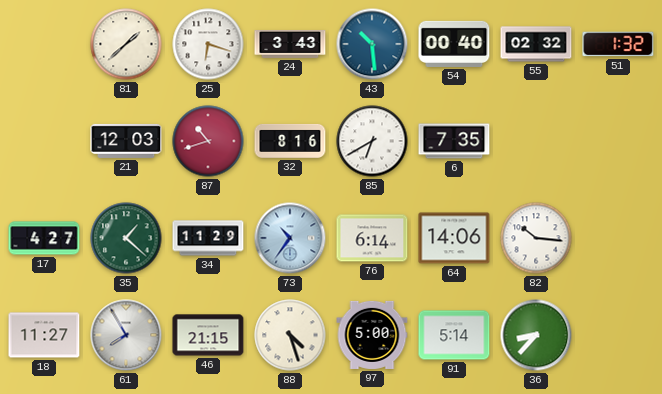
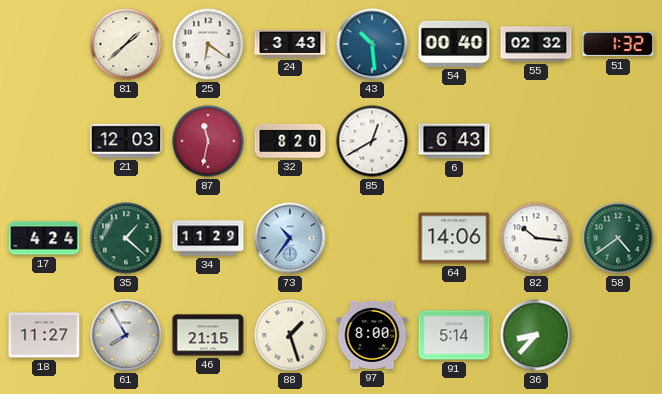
25: 6:18 -> 6:21
87: 10:42 -> 11:32
32: 8:16 -> 8:20
85: 6:40 -> 12:40
6: 7:35 -> 6:43
17: 4:27 -> 4:24
76: 6:14 -> none
58: none -> 4:39
88: 4:27 -> 1:27
97: 5:00 -> 8:00
